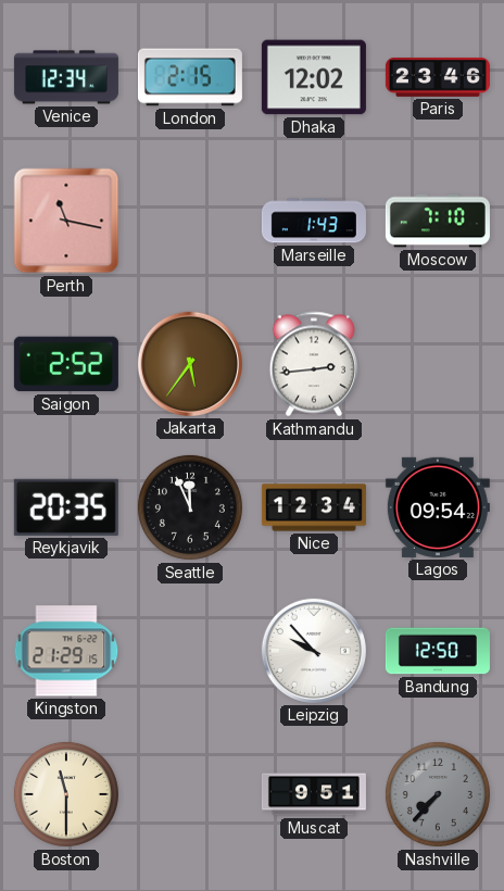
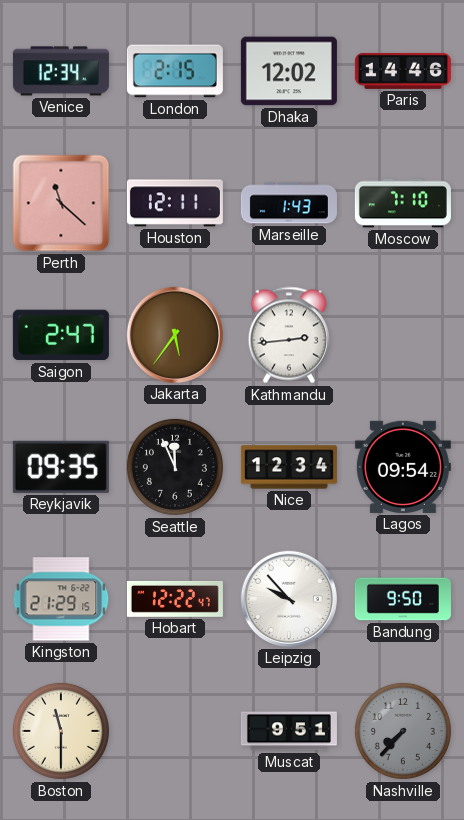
Paris: 23:46 -> 14:46
Perth: 11:17 -> 11:22
Houston: none -> 12:11
Saigon: 2:52 -> 2:47
Reykjavik: 20:35 -> 09:35
Hobart: none -> 12:22
Bandung: 12:50 -> 9:50
